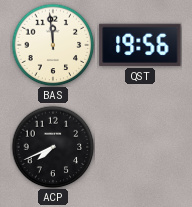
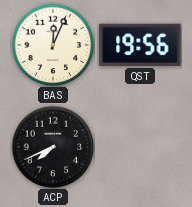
BAS: 11:59 -> 12:04
